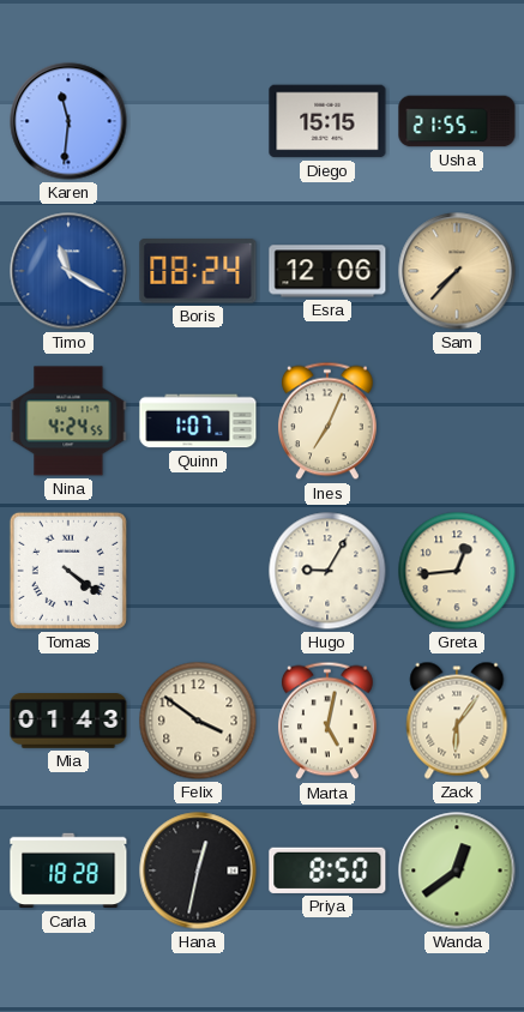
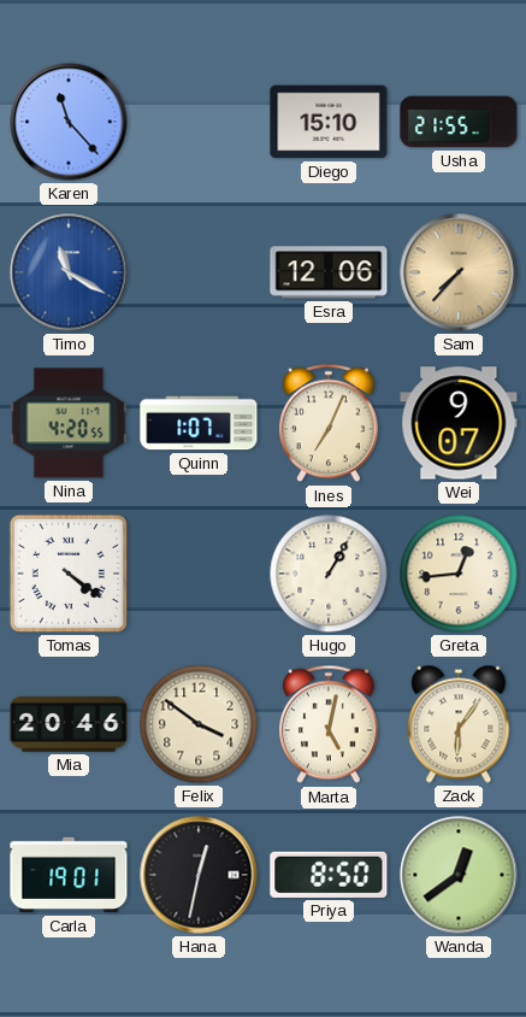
Karen: 11:31 -> 11:23
Diego: 15:15 -> 15:10
Boris: 08:24 -> none
Nina: 4:24 -> 4:20
Wei: none -> 9:07
Hugo: 9:05 -> 1:05
Mia: 01:43 -> 20:46
Carla: 18:28 -> 19:01
